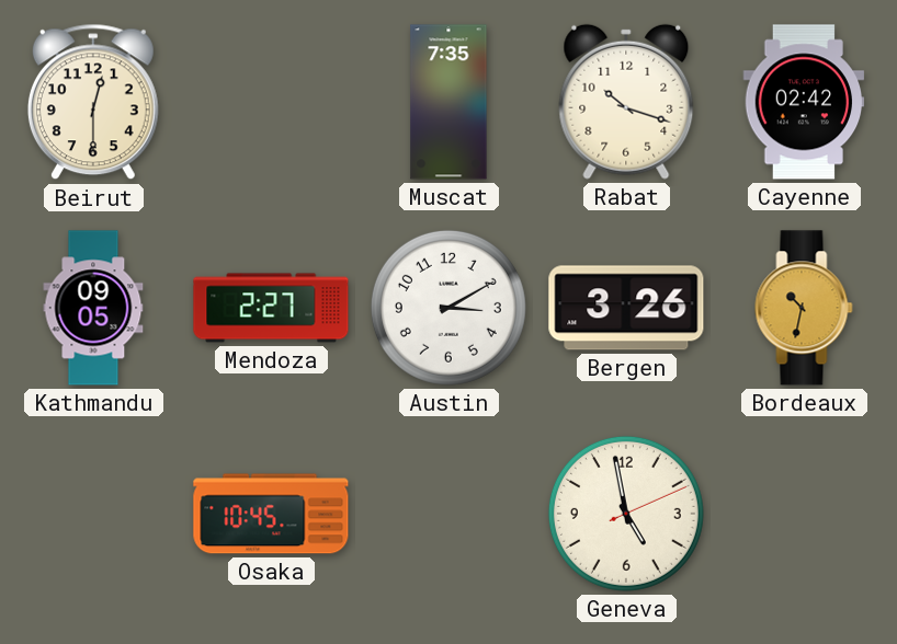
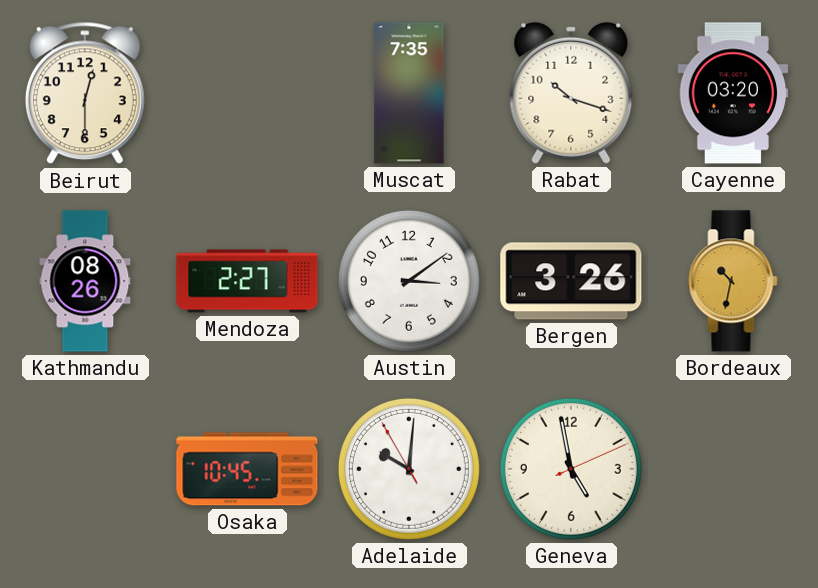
Cayenne: 02:42 -> 03:20
Kathmandu: 09:05 -> 08:26
Austin: 3:10 -> 3:09
Adelaide: none -> 10:00
